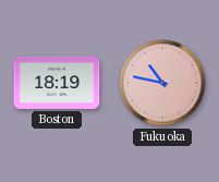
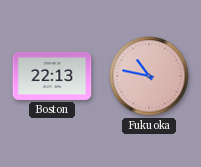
Boston: 18:19 -> 22:13
